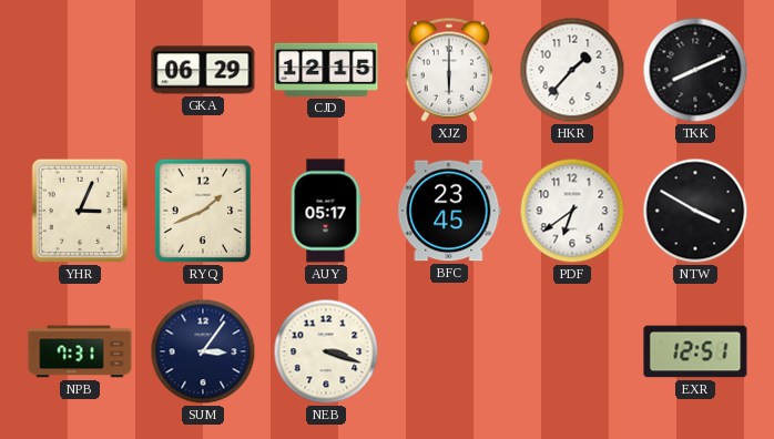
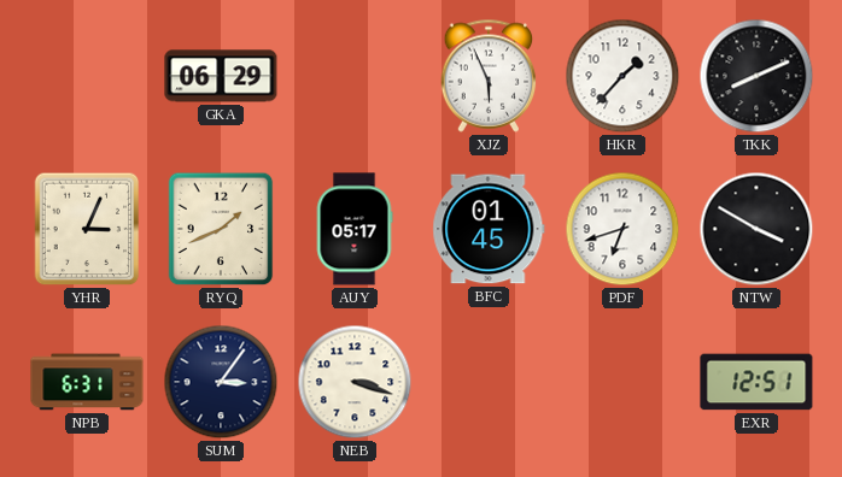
CJD: 12:15 -> none
XJZ: 6:00 -> 5:56
BFC: 23:45 -> 01:45
PDF: 6:39 -> 6:42
NPB: 7:31 -> 6:31
